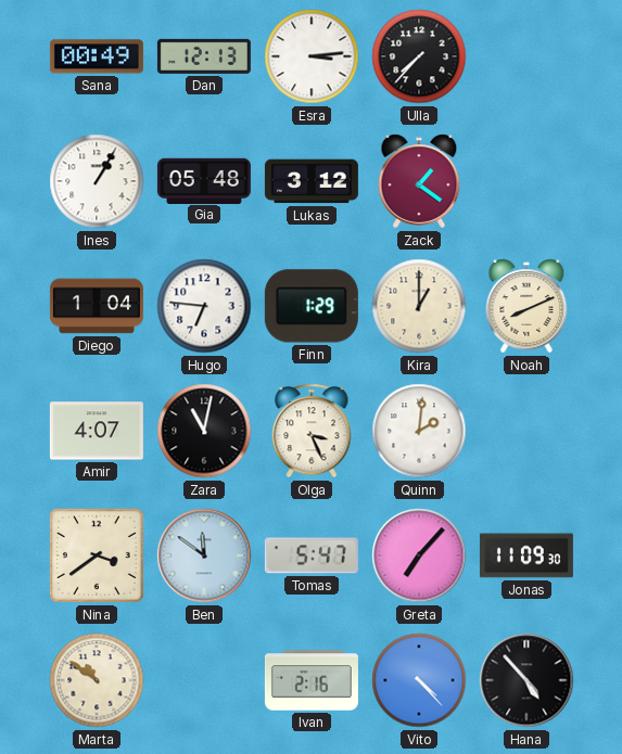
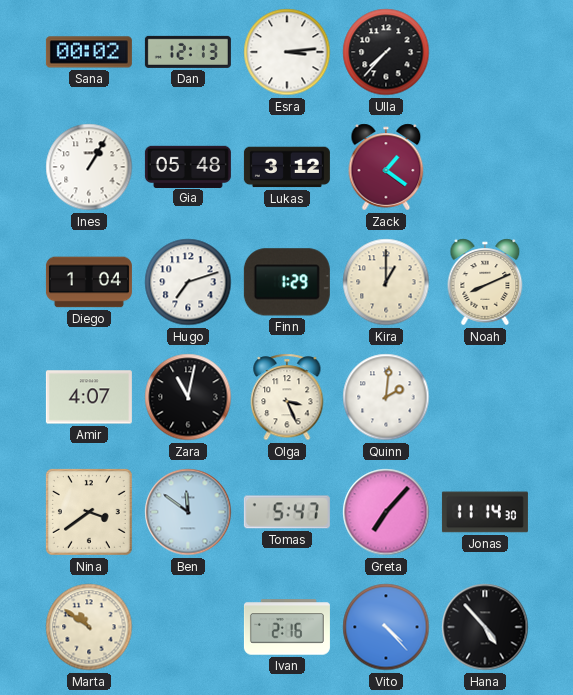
Sana: 00:49 -> 00:02
Hugo: 6:46 -> 7:12
Jonas: 11:09 -> 11:14
